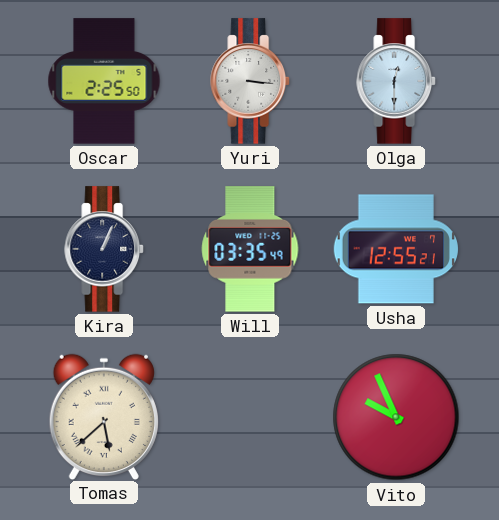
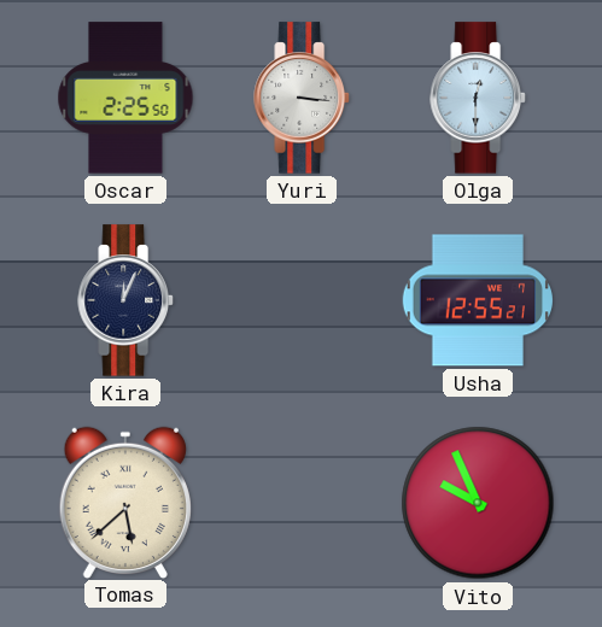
Kira: 1:04 -> 12:04
Will: 03:35 -> none
